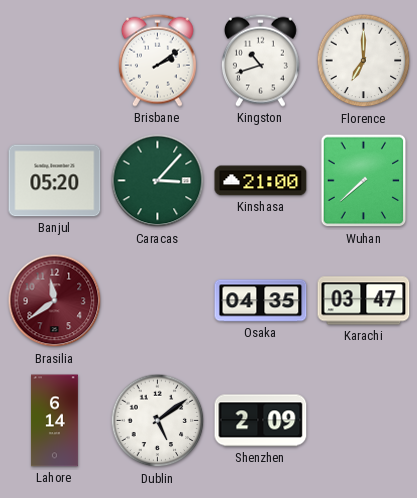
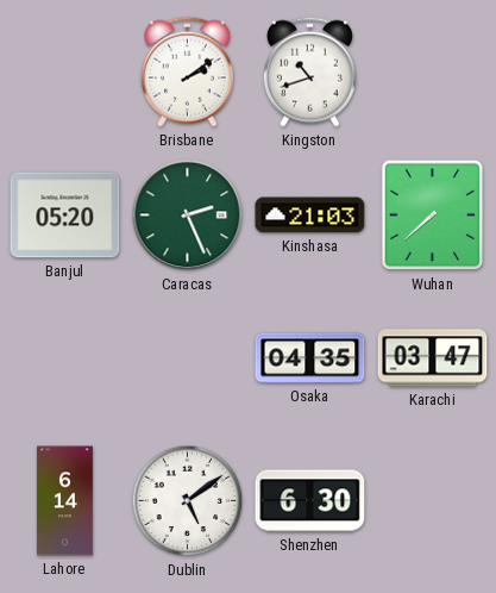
Florence: 7:00 -> none
Caracas: 3:07 -> 2:26
Kinshasa: 21:00 -> 21:03
Brasilia: 11:39 -> none
Shenzhen: 2:09 -> 6:30
